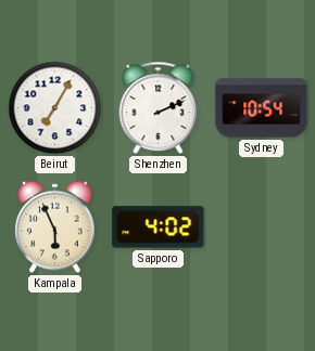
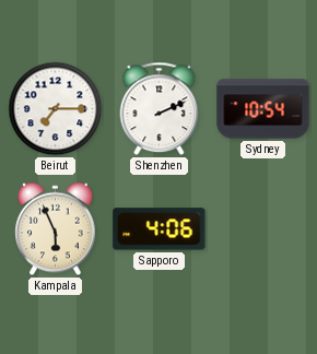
Beirut: 7:05 -> 7:15
Sapporo: 4:02 -> 4:06
